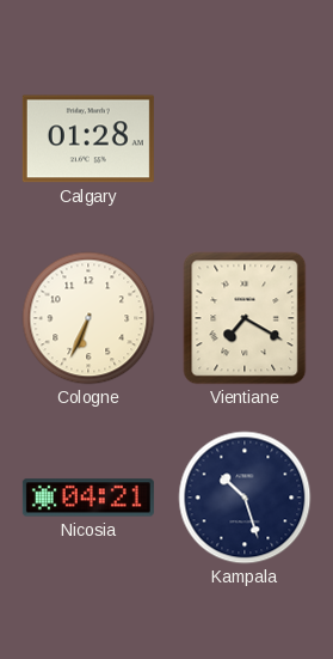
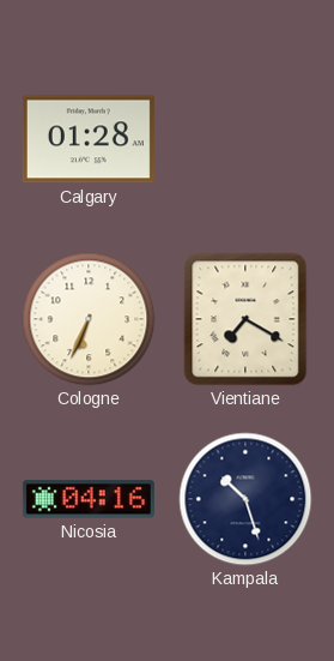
Nicosia: 04:21 -> 04:16
